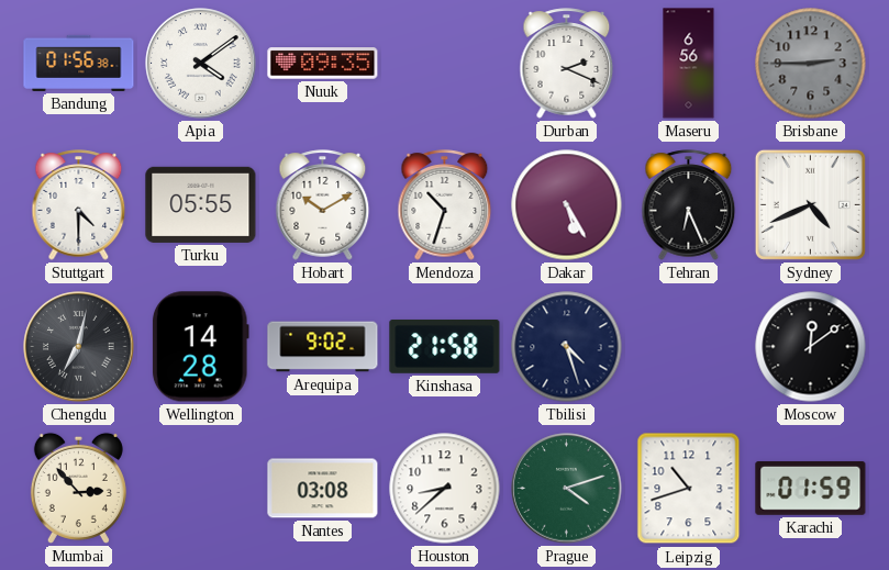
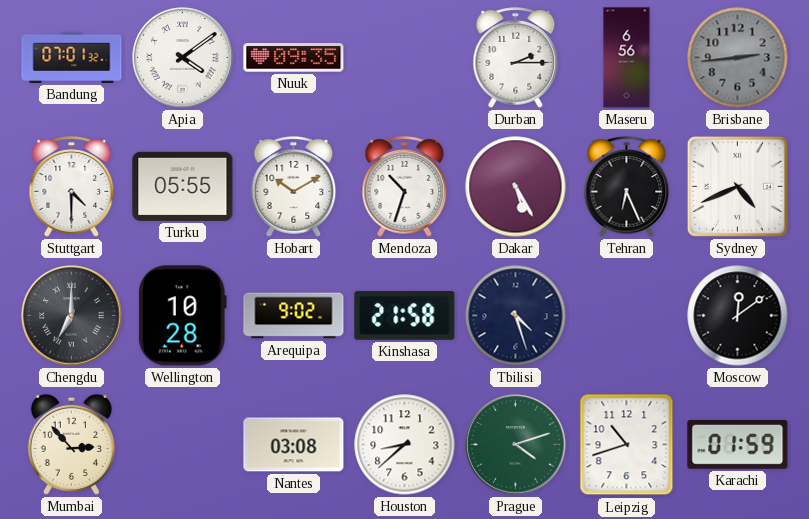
Bandung: 01:56 -> 07:01
Durban: 2:19 -> 2:15
Brisbane: 2:45 -> 2:44
Chengdu: 7:02 -> 7:00
Wellington: 14:28 -> 10:28
